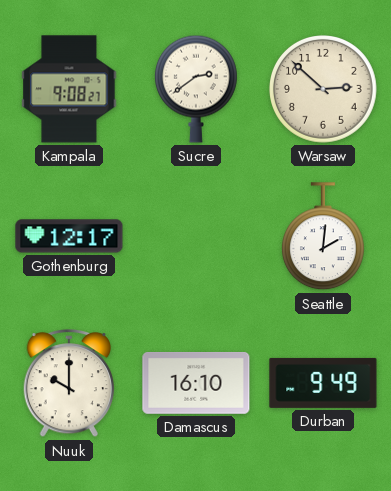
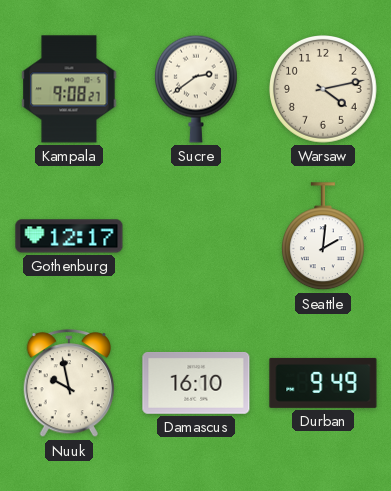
Warsaw: 2:52 -> 4:13
Nuuk: 10:00 -> 9:58
